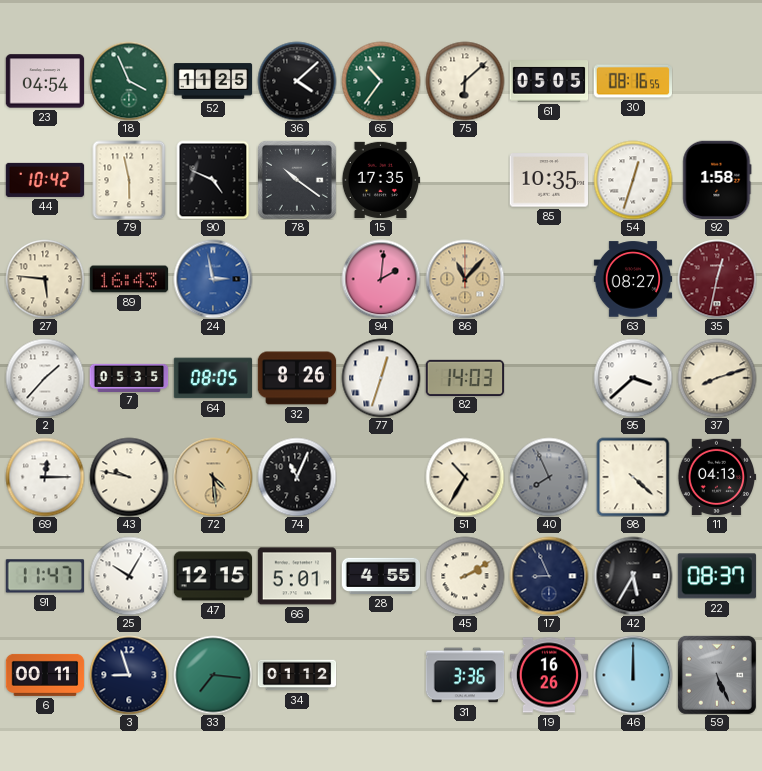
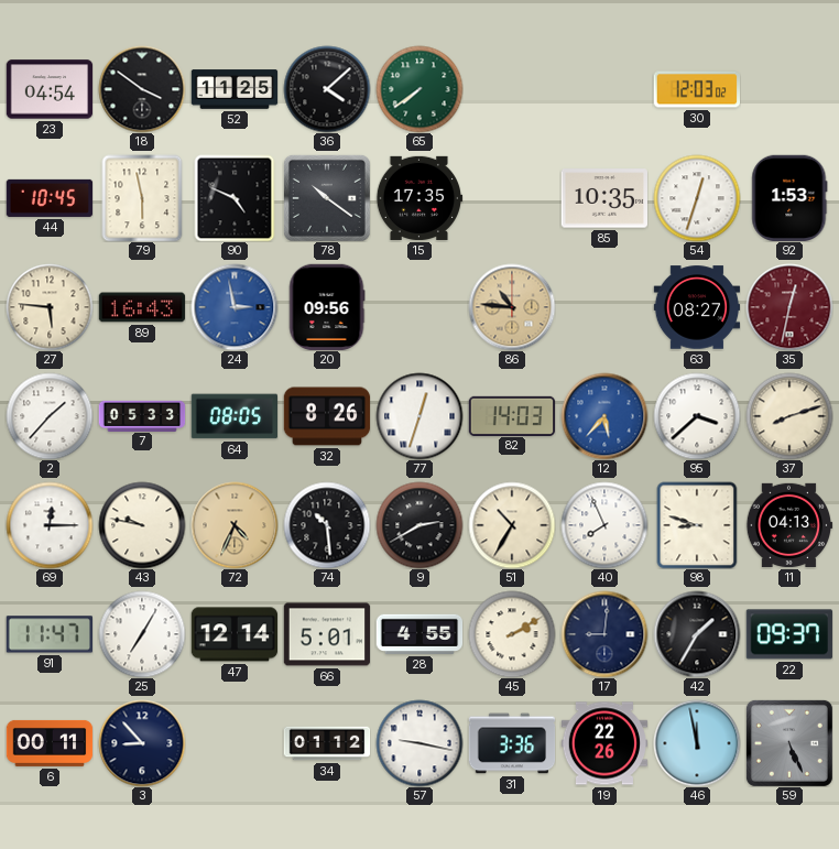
18: 3:56 -> 3:51
18 dial: green -> black
65: 10:36 -> 7:39
75: 6:08 -> none
61: 05:05 -> none
30: 08:16 -> 12:03
44: 10:42 -> 10:45
92: 1:58 -> 1:53
20: none -> 09:56
94: 2:01 -> none
86: 11:07 -> 10:46
7: 05:35 -> 05:33
12: none -> 5:37
72: 4:29 -> 4:34
74: 11:04 -> 10:29
9: none -> 2:40
40 dial: grey -> white
98: 4:22 -> 8:48
25: 10:05 -> 7:05
47: 12:15 -> 12:14
17: 8:56 -> 9:01
42: 5:35 -> 1:35
22: 08:37 -> 09:37
3: 8:57 -> 8:53
33: 7:16 -> none
57: none -> 9:17
19: 16:26 -> 22:26
46: 12:00 -> 11:58
